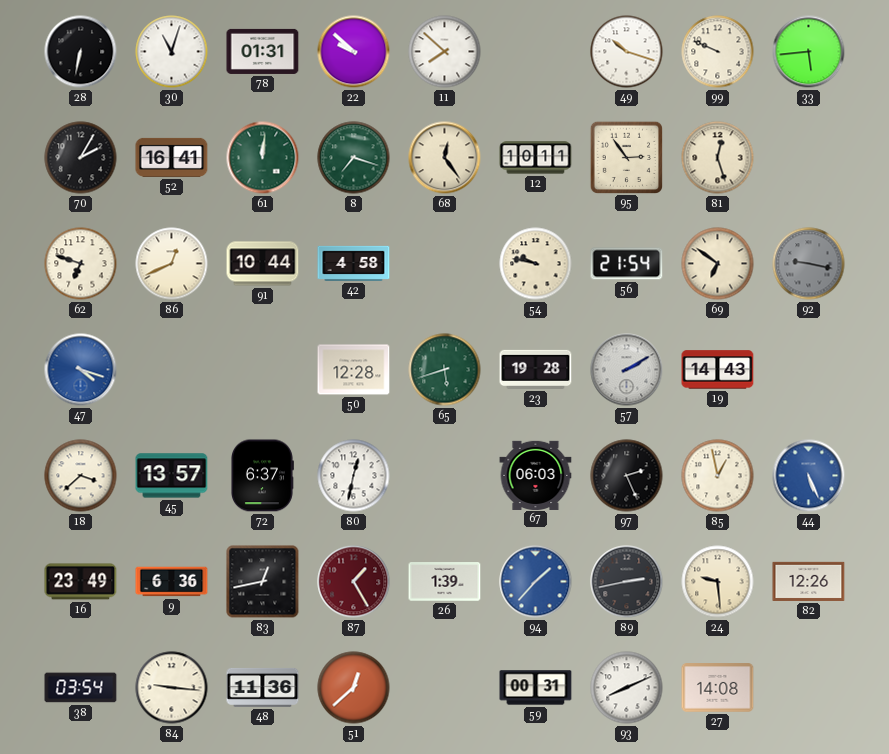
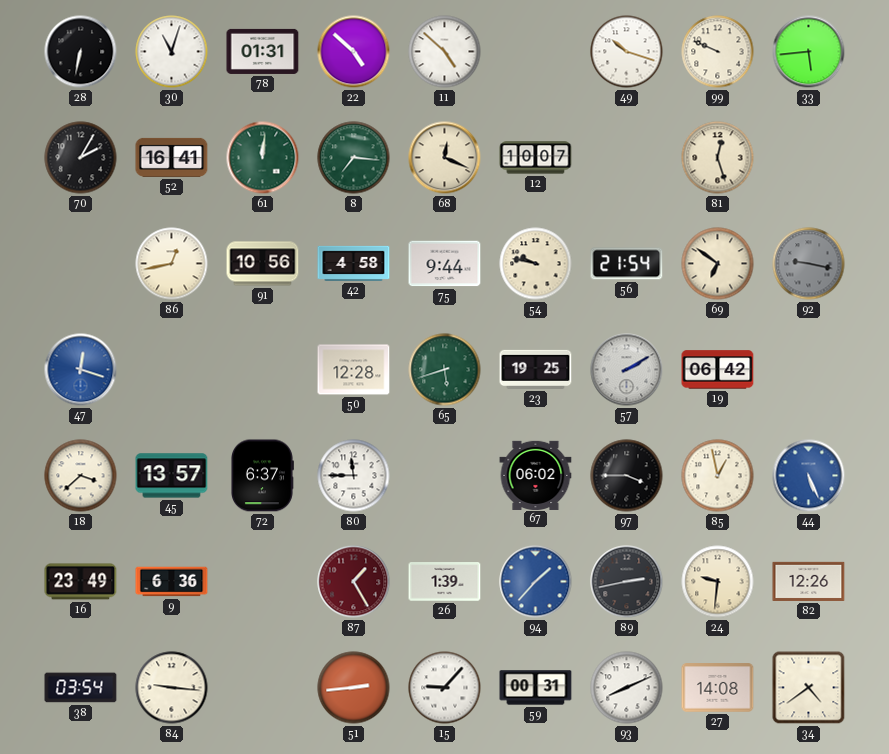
22: 9:52 -> 4:52
11: 7:52 -> 4:52
8: 7:18 -> 7:16
68: 12:24 -> 12:19
12: 10:11 -> 10:07
95: 2:54 -> none
62: 6:48 -> none
86: 12:41 -> 12:43
91: 10:44 -> 10:56
75: none -> 9:44
47: 4:18 -> 12:18
23: 19:28 -> 19:25
19: 14:43 -> 06:42
80: 12:32 -> 11:45
67: 06:03 -> 06:02
97: 2:26 -> 3:45
83: 12:43 -> none
24: 9:29 -> 9:31
48: 11:36 -> none
51: 12:38 -> 2:44
15: none -> 9:07
34: none -> 4:39
